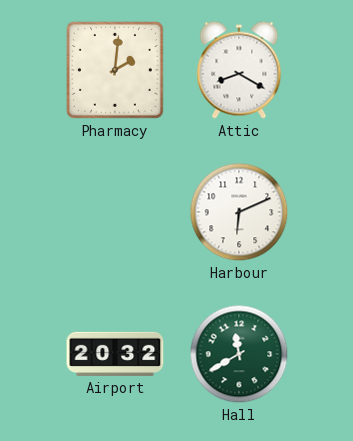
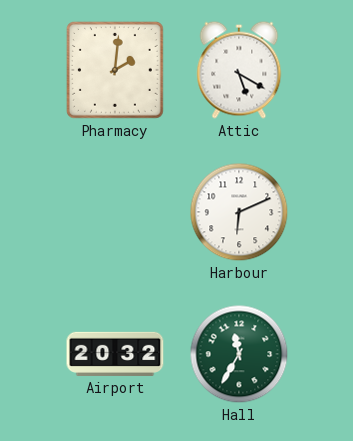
Attic: 8:20 -> 5:20
Hall: 11:40 -> 11:35
